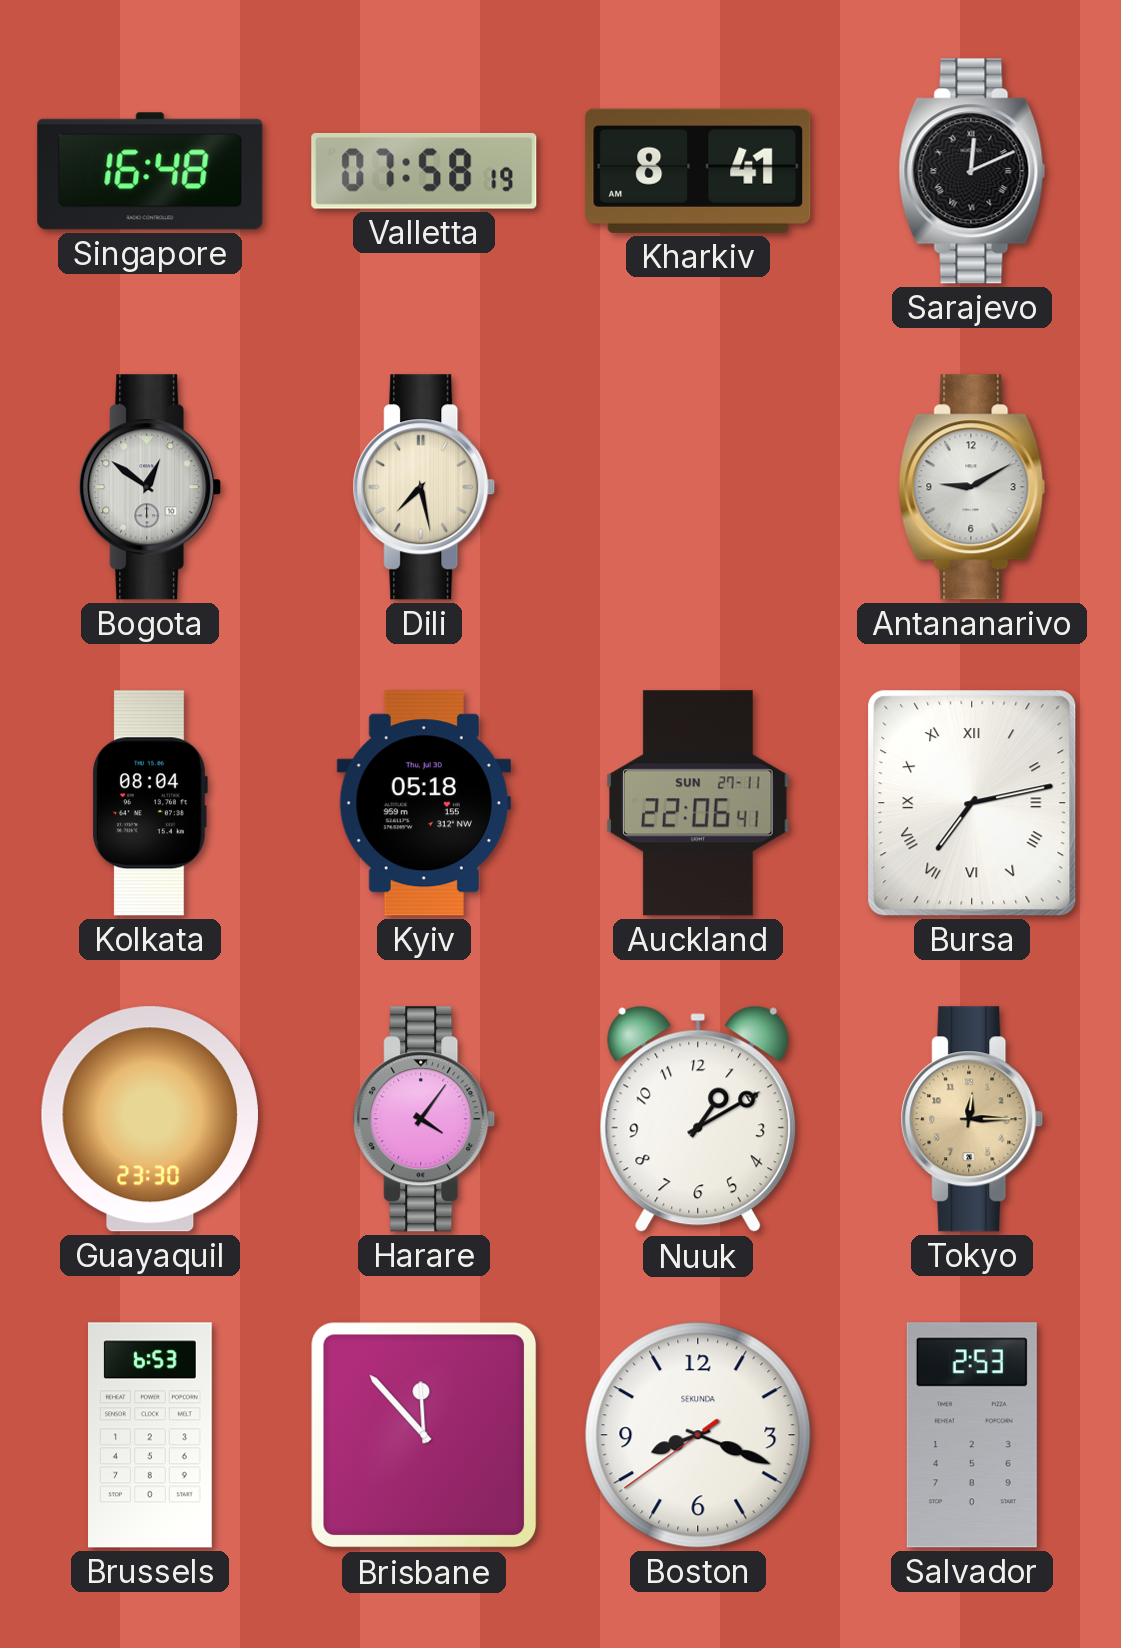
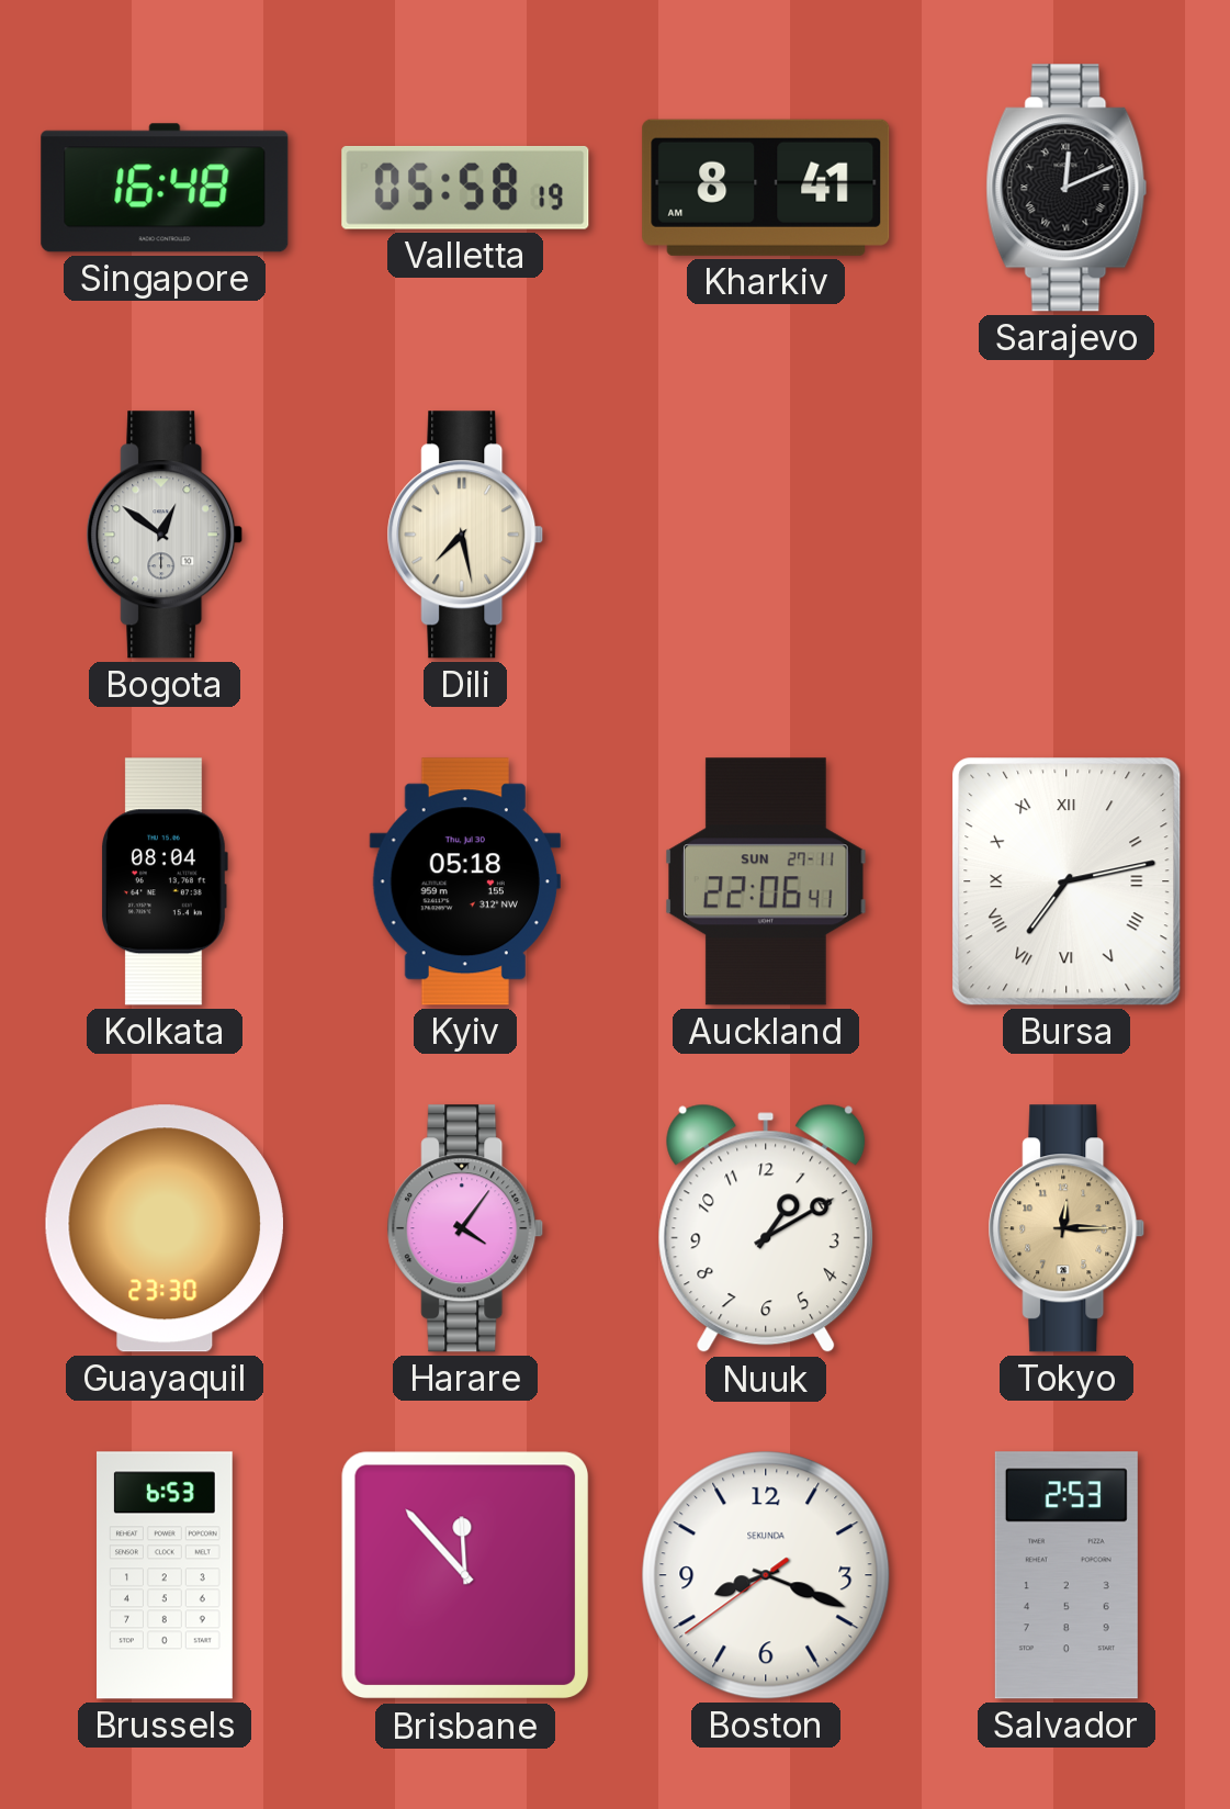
Valletta: 07:58 -> 05:58
Antananarivo: 9:10 -> none
